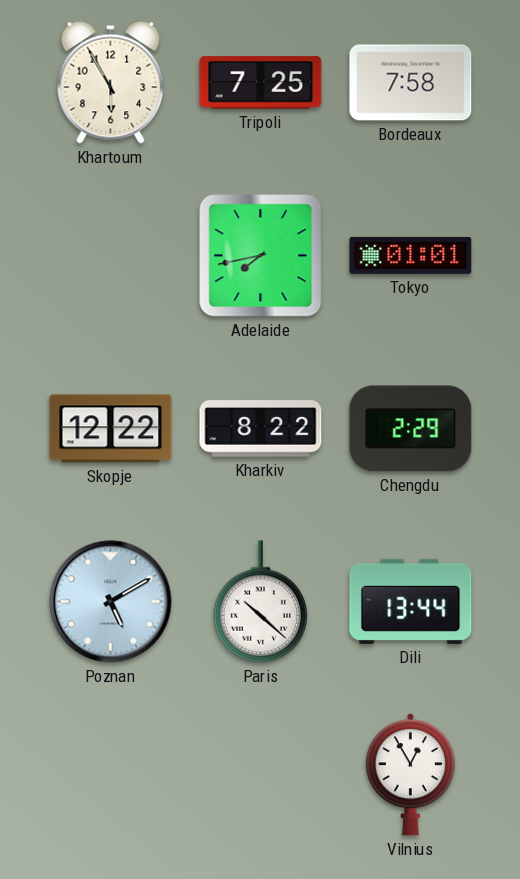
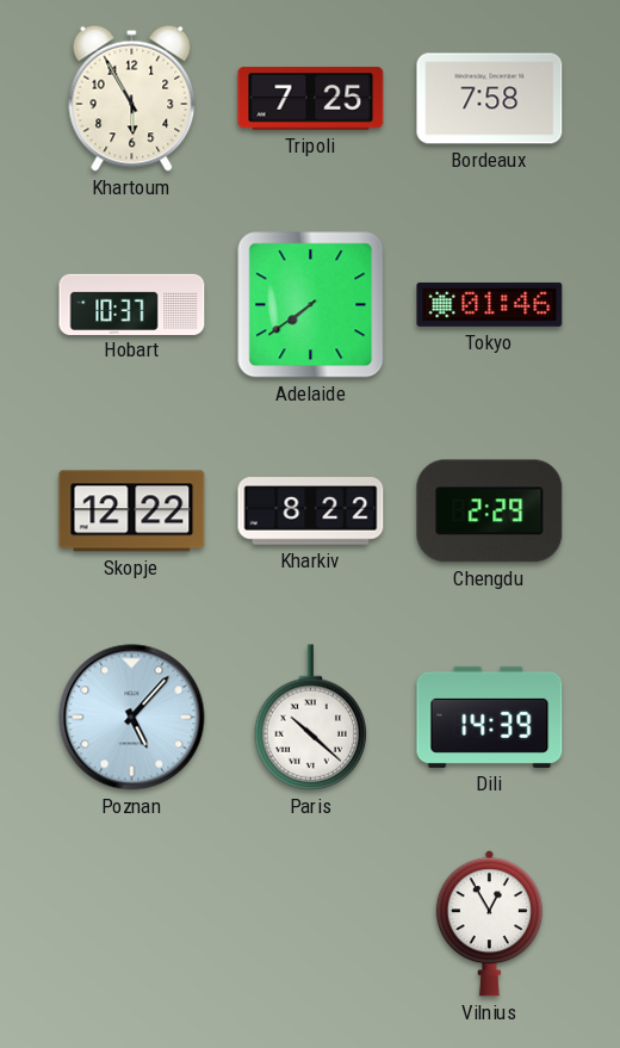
Hobart: none -> 10:37
Adelaide: 7:43 -> 7:39
Tokyo: 01:01 -> 01:46
Poznan: 5:10 -> 5:07
Dili: 13:44 -> 14:39
